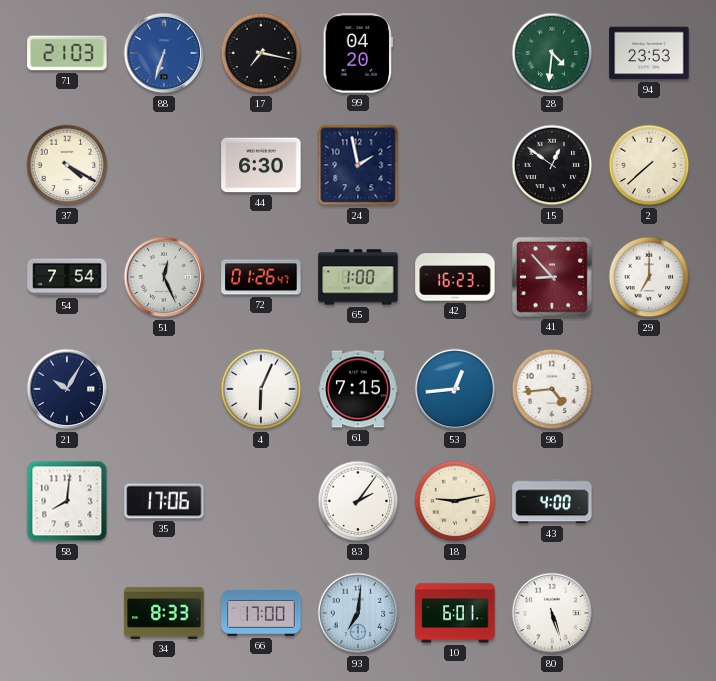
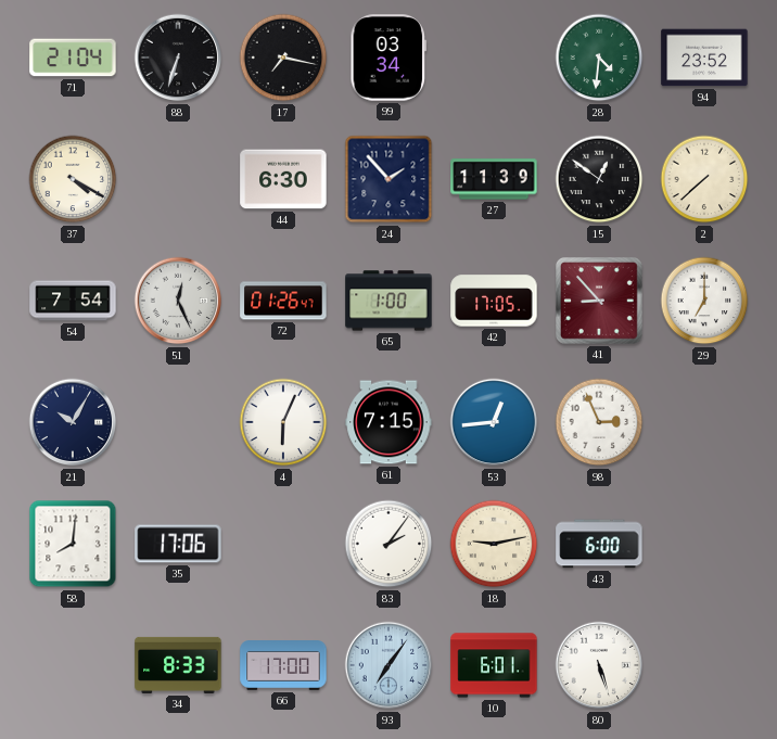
71: 21:03 -> 21:04
88 dial: blue -> black
99: 04:20 -> 03:34
94: 23:53 -> 23:52
24: 1:58 -> 1:53
27: none -> 11:39
42: 16:23 -> 17:05
98: 4:44 -> 2:56
43: 4:00 -> 6:00
93: 7:01 -> 7:06
